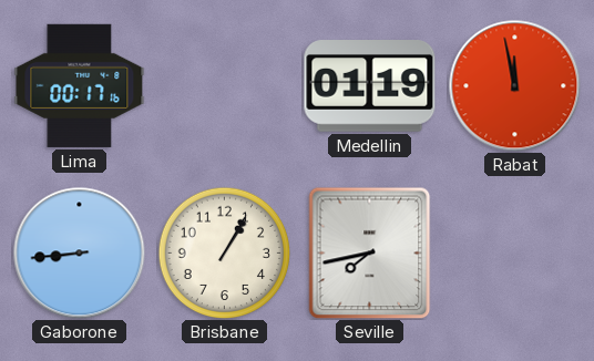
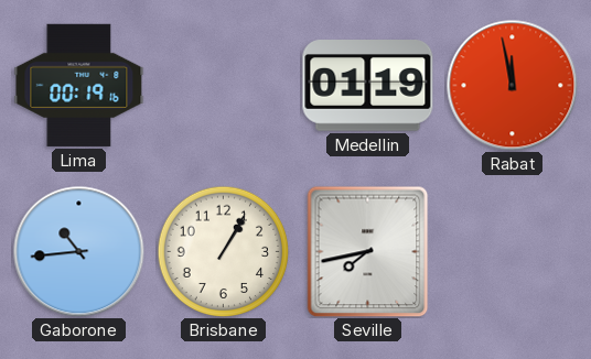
Lima: 00:17 -> 00:19
Gaborone: 8:44 -> 10:44
